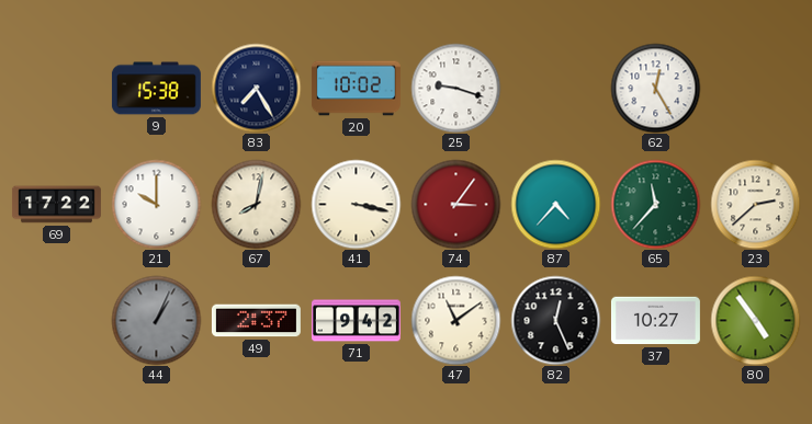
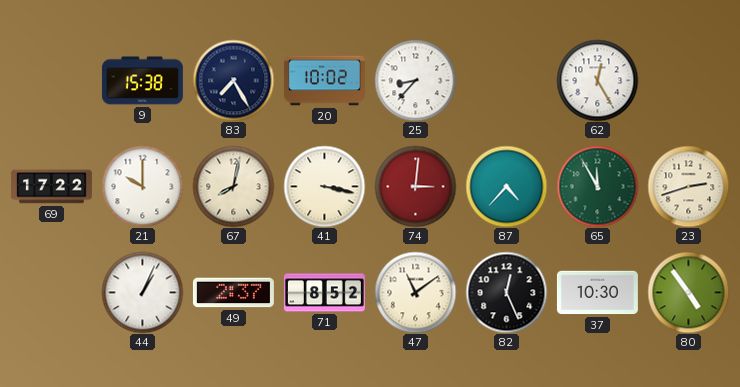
25: 9:18 -> 8:37
74: 3:06 -> 3:01
65: 11:37 -> 11:55
23: 2:38 -> 2:42
44 dial: grey -> white
71: 9:42 -> 8:52
37: 10:27 -> 10:30
